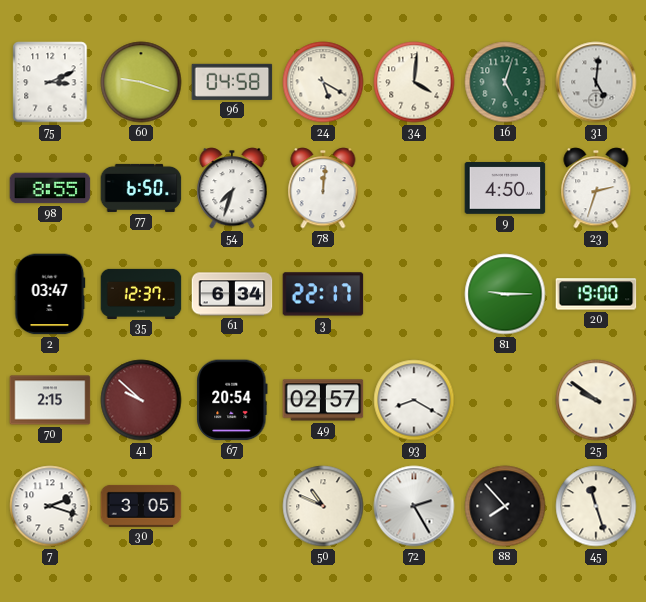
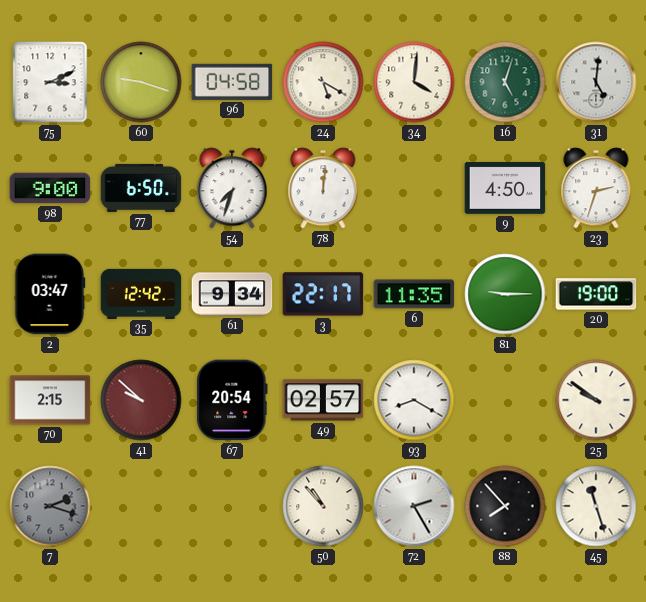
98: 8:55 -> 9:00
35: 12:37 -> 12:42
61: 6:34 -> 9:34
6: none -> 11:35
7 dial: white -> grey
30: 3:05 -> none
50: 10:49 -> 10:53
